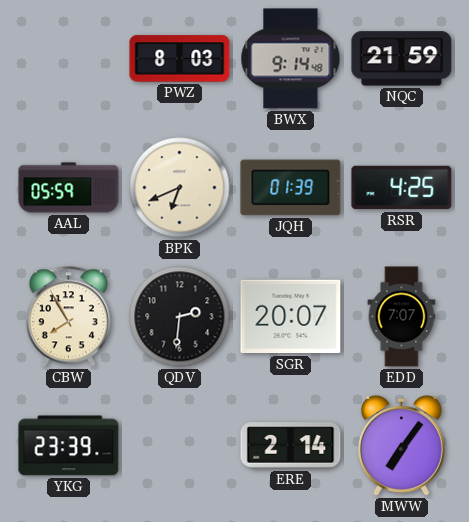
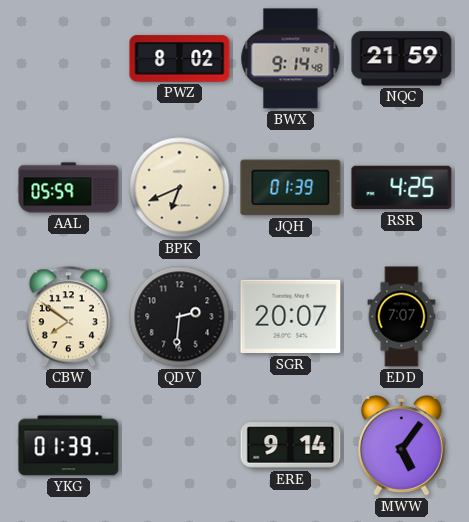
PWZ: 8:03 -> 8:02
CBW: 7:55 -> 7:51
YKG: 23:39 -> 01:39
ERE: 2:14 -> 9:14
MWW: 7:06 -> 5:06
